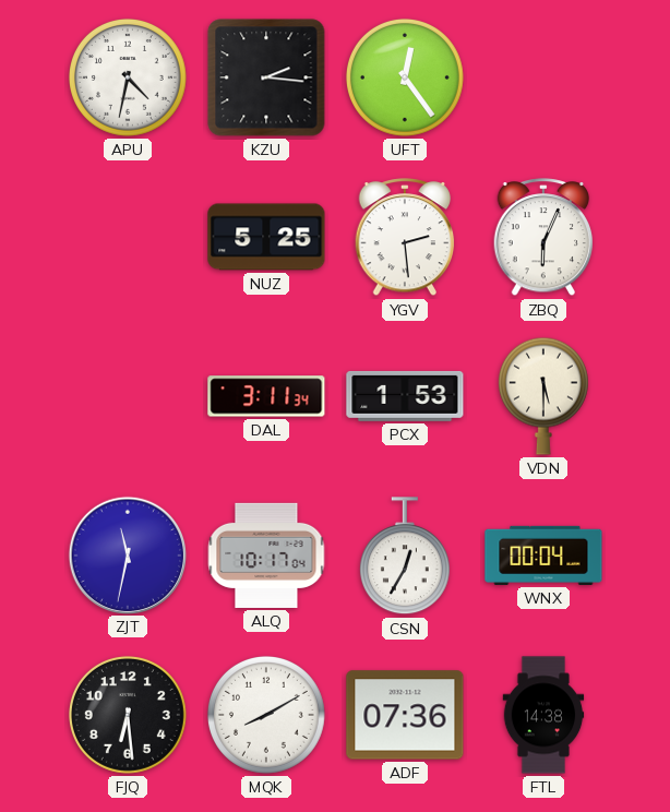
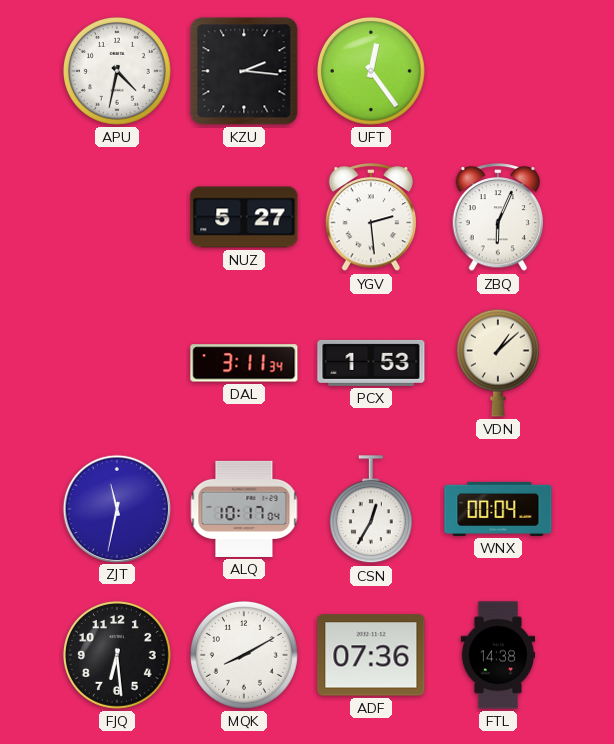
NUZ: 5:25 -> 5:27
VDN: 5:30 -> 1:08
